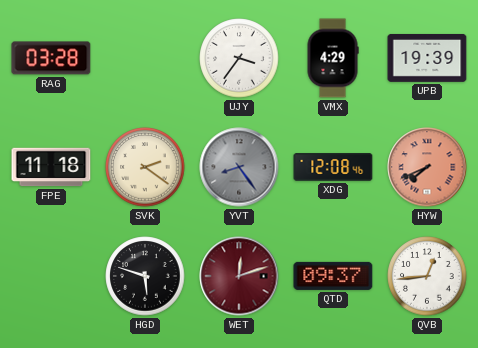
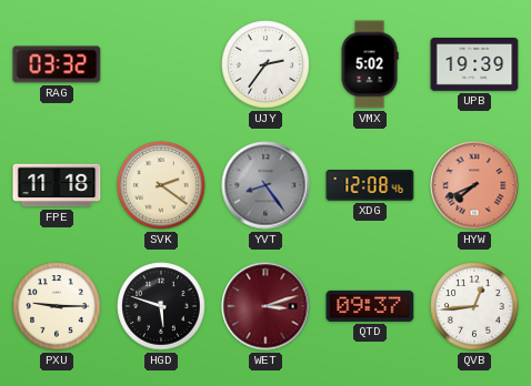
RAG: 03:28 -> 03:32
UJY: 3:36 -> 2:36
VMX: 4:29 -> 5:02
PXU: none -> 9:15
WET: 12:12 -> 3:12
